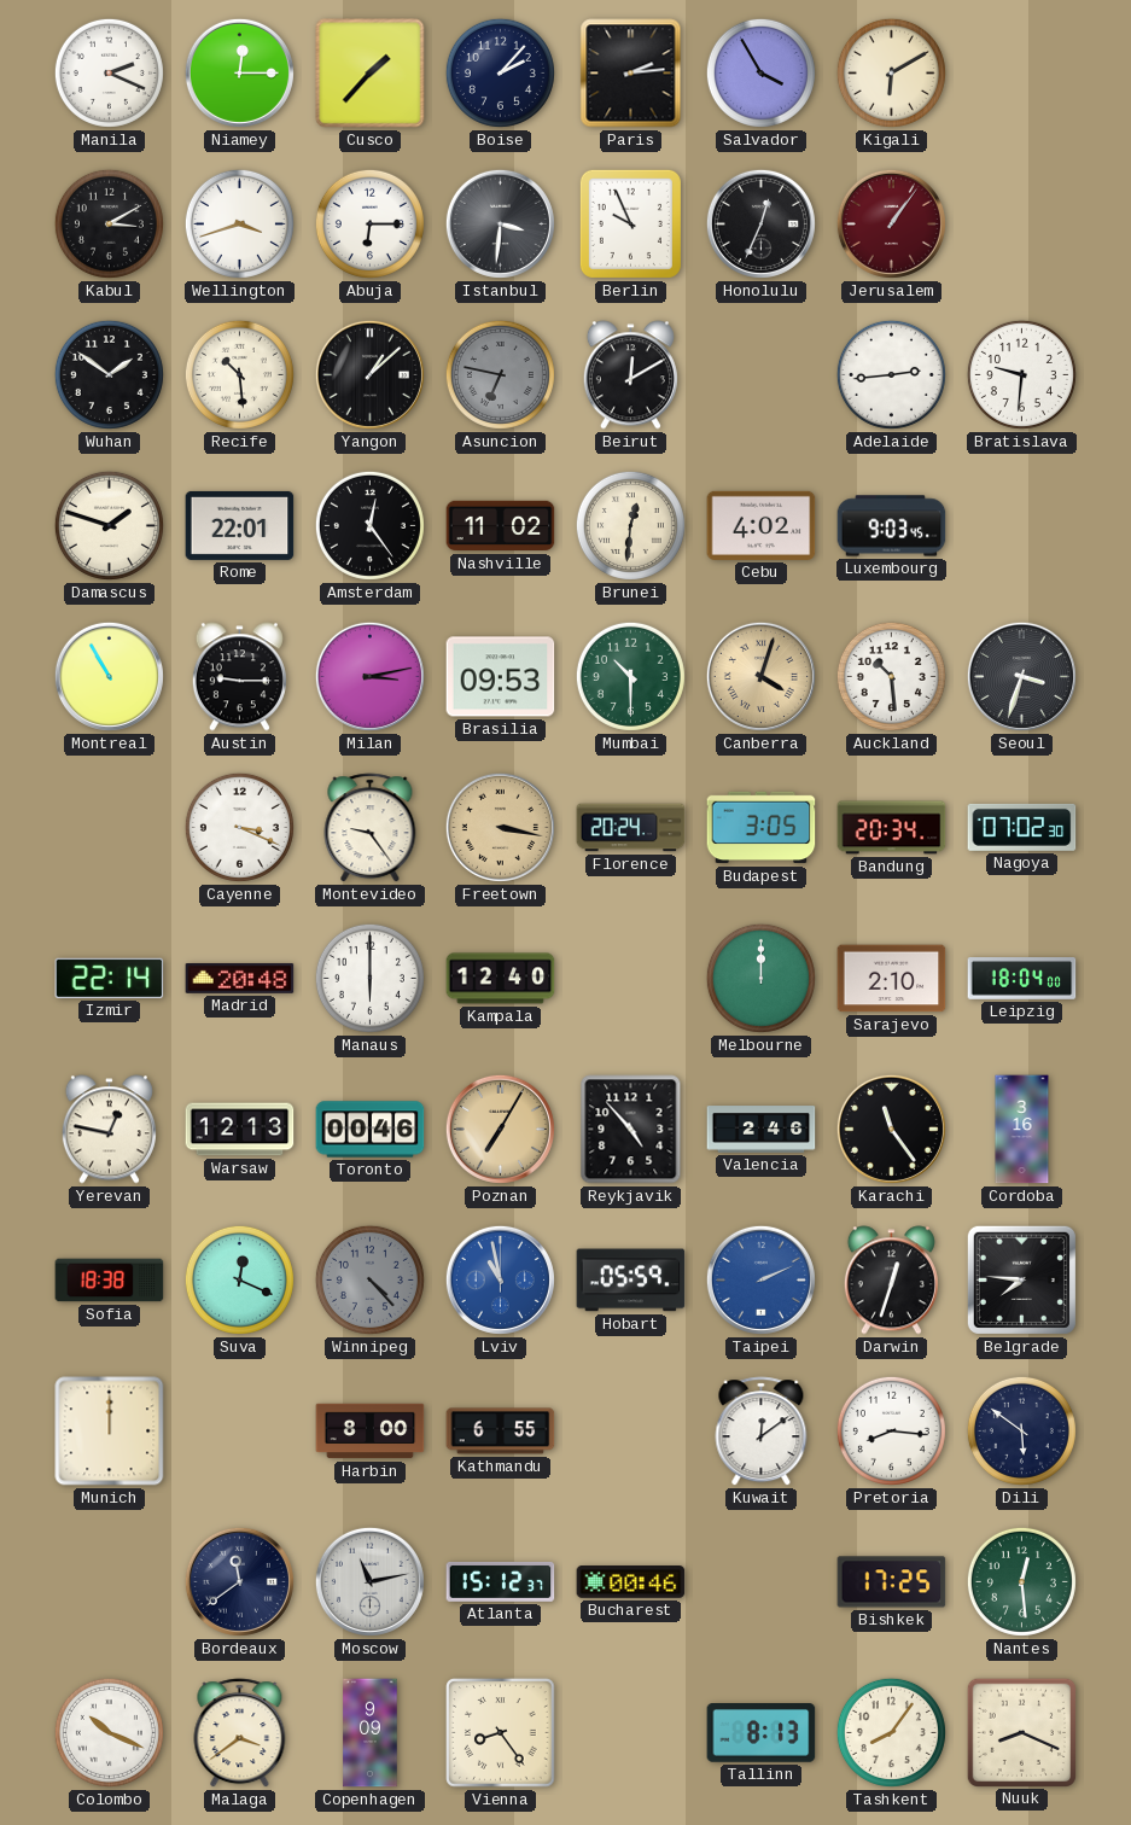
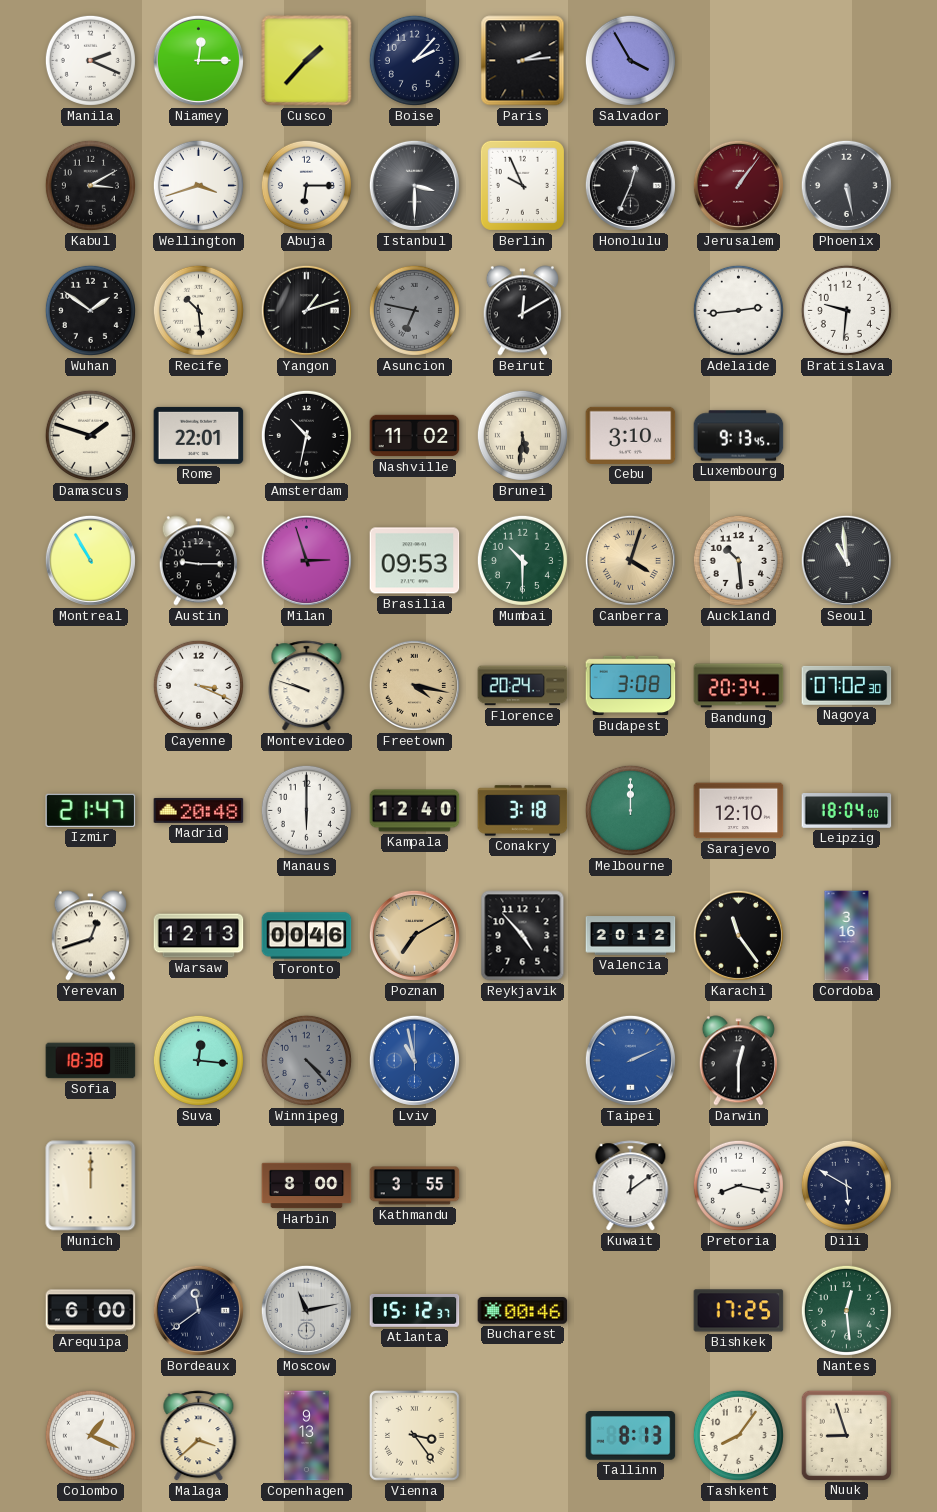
Kigali: 6:10 -> none
Istanbul: 3:31 -> 3:30
Phoenix: none -> 5:28
Yangon: 1:08 -> 1:12
Amsterdam: 12:24 -> 10:32
Brunei: 12:31 -> 5:31
Cebu: 4:02 -> 3:10
Luxembourg: 9:03 -> 9:13
Milan: 3:13 -> 2:57
Seoul: 3:33 -> 10:59
Montevideo: 9:24 -> 9:48
Freetown: 3:17 -> 4:17
Budapest: 3:05 -> 3:08
Izmir: 22:14 -> 21:47
Conakry: none -> 3:18
Sarajevo: 2:10 -> 12:10
Yerevan: 12:47 -> 12:42
Poznan: 7:05 -> 7:10
Valencia: 2:46 -> 20:12
Suva: 12:19 -> 12:16
Hobart: 05:59 -> none
Darwin: 12:33 -> 12:30
Belgrade: 7:46 -> none
Kathmandu: 6:55 -> 3:55
Pretoria: 8:16 -> 8:17
Dili: 5:51 -> 5:50
Arequipa: none -> 6:00
Colombo: 10:19 -> 1:19
Malaga: 3:39 -> 3:38
Copenhagen: 9:09 -> 9:13
Vienna: 8:24 -> 3:24
Nuuk: 8:19 -> 8:57
